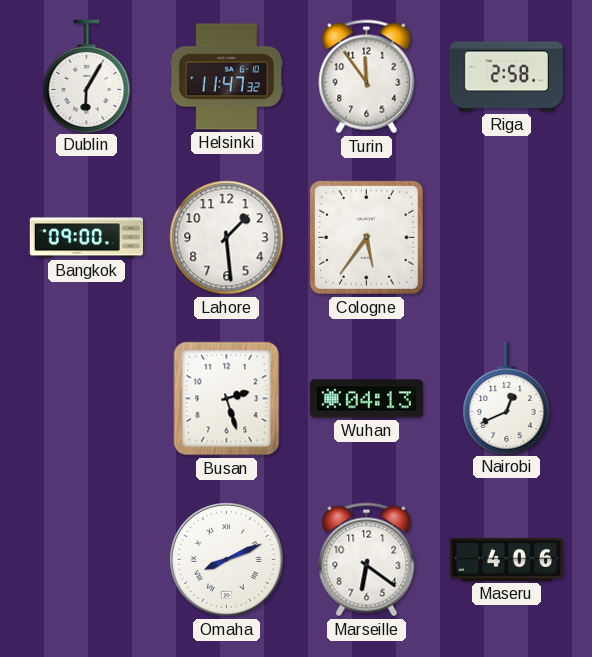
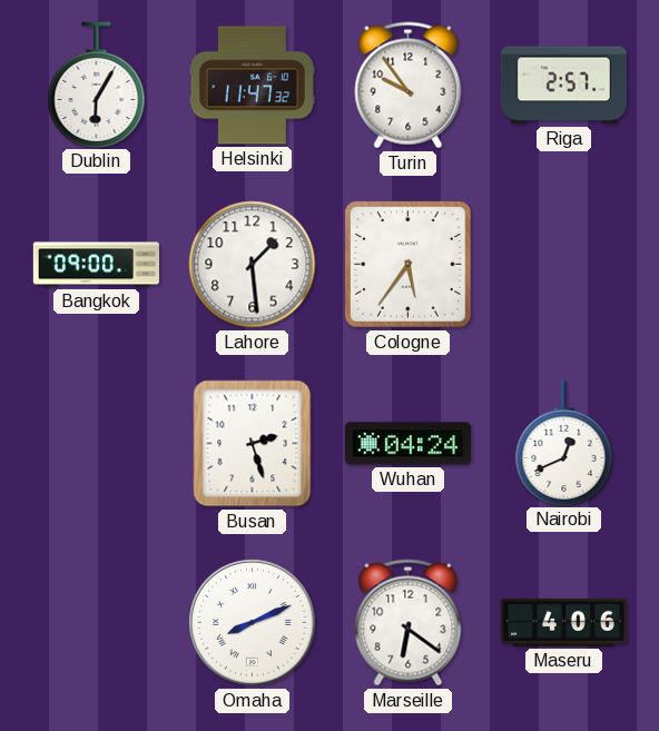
Turin: 11:54 -> 9:54
Riga: 2:58 -> 2:57
Wuhan: 04:13 -> 04:24
